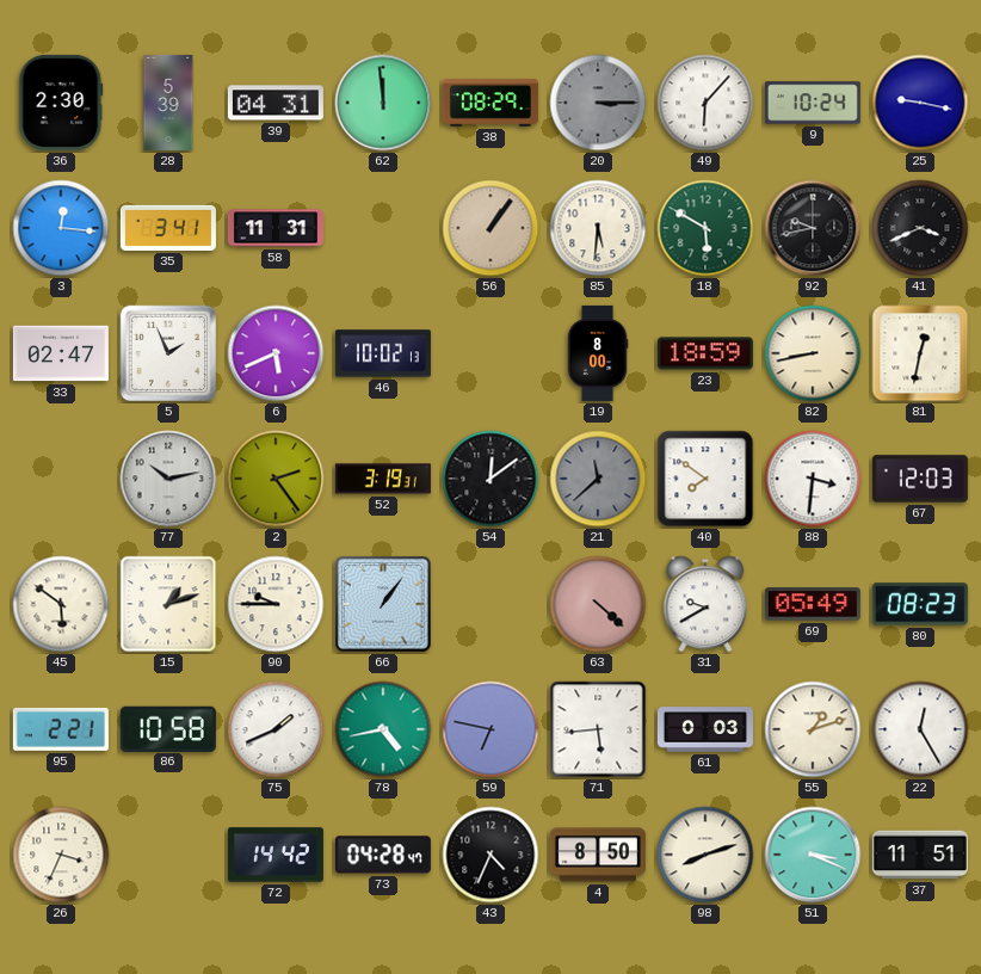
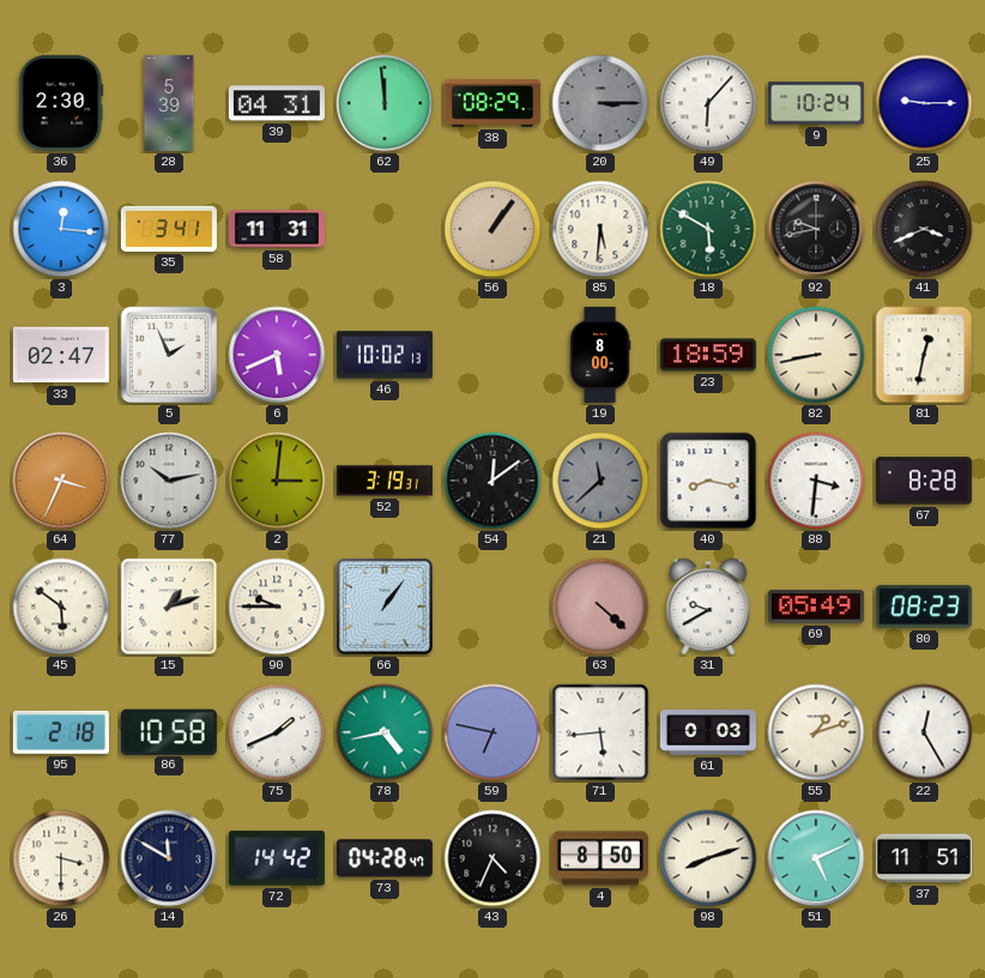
25: 9:17 -> 9:15
64: none -> 3:34
2: 2:24 -> 3:01
40: 7:51 -> 8:17
67: 12:03 -> 8:28
95: 2:21 -> 2:18
26: 3:34 -> 3:30
14: none -> 11:50
51: 3:19 -> 5:11
